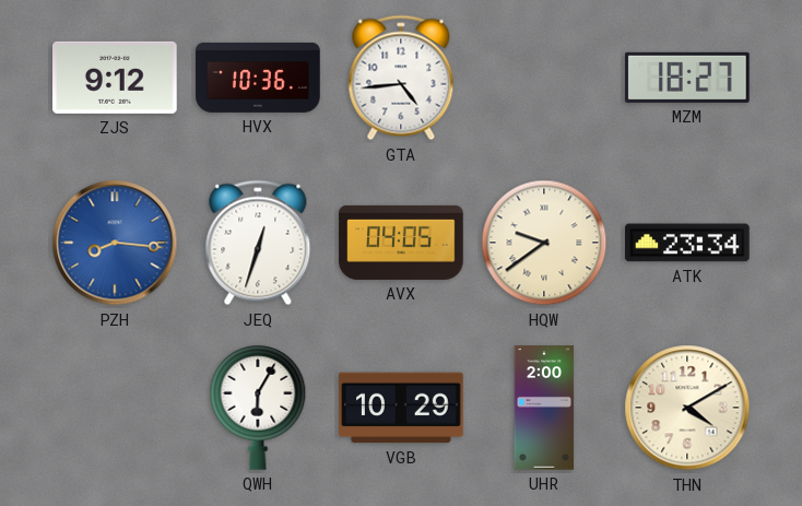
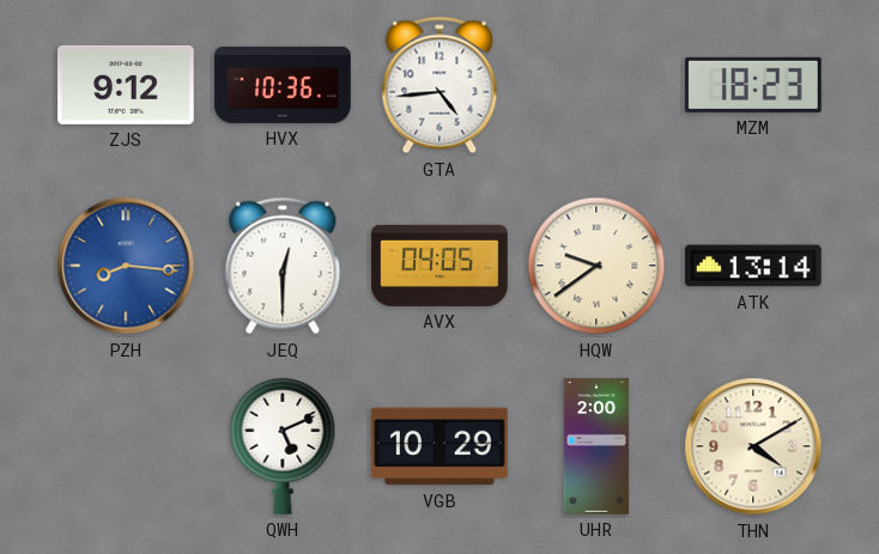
MZM: 18:27 -> 18:23
JEQ: 12:33 -> 12:30
ATK: 23:34 -> 13:14
QWH: 6:05 -> 5:11
